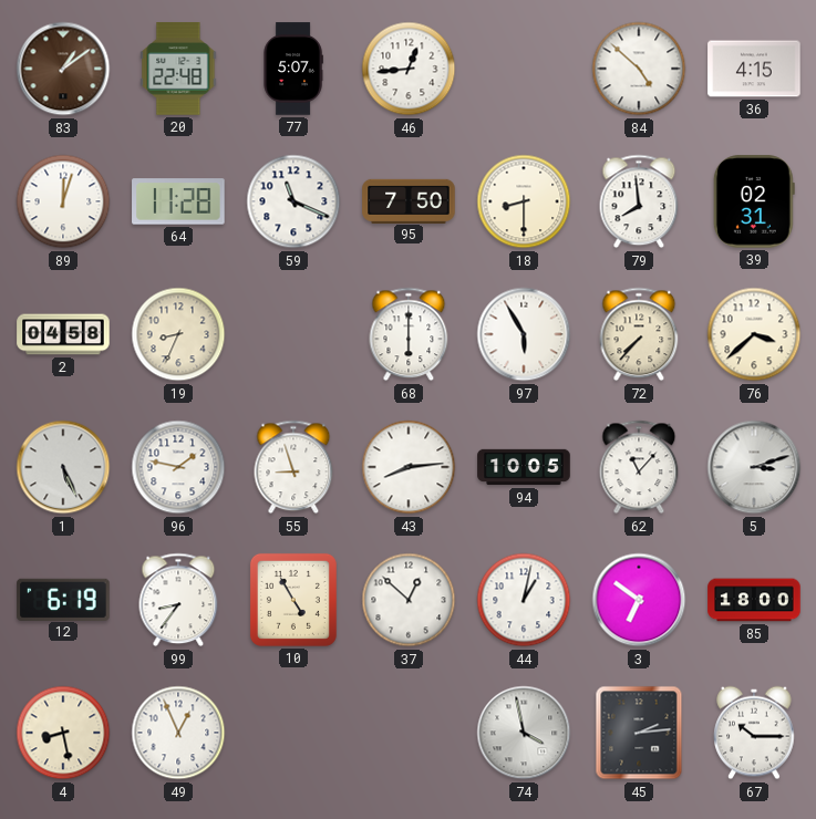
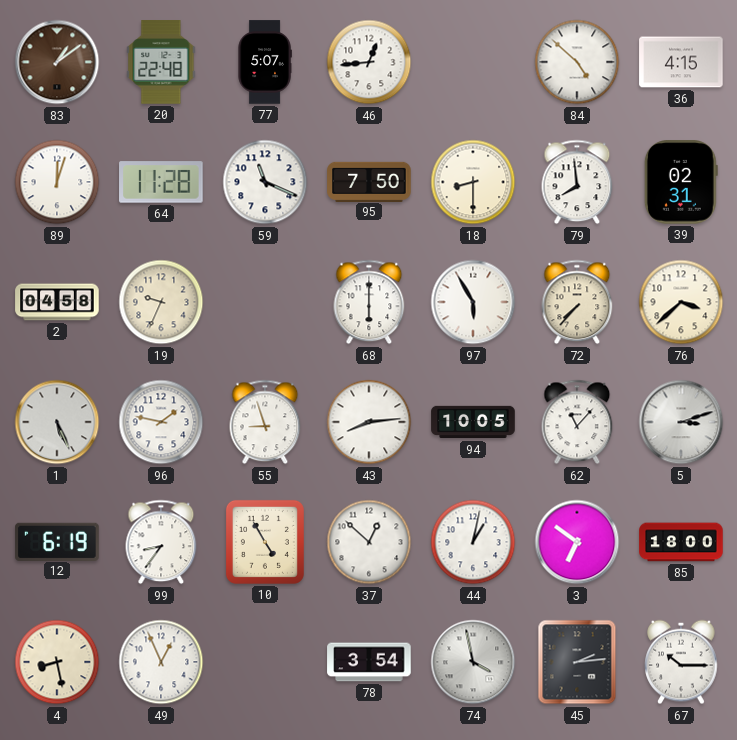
19: 8:34 -> 9:34
78: none -> 3:54
